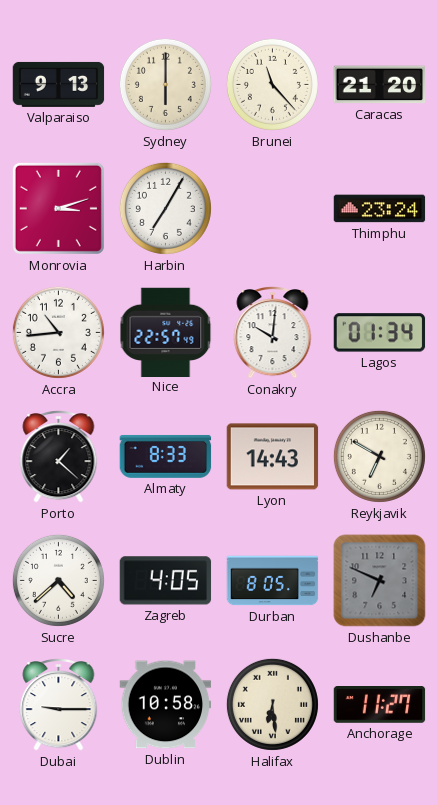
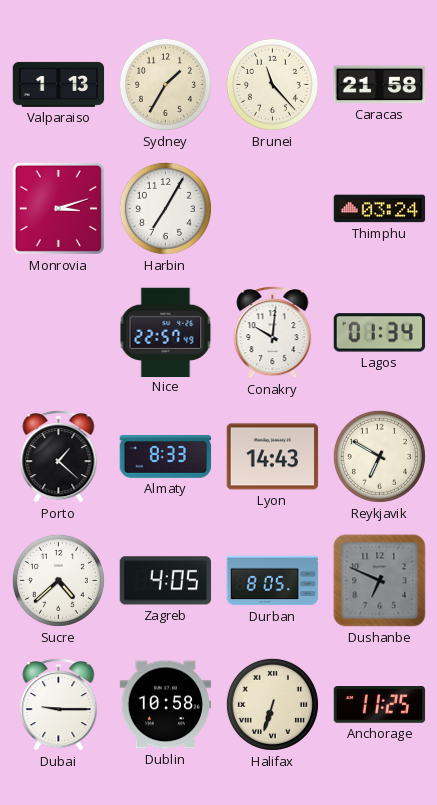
Valparaiso: 9:13 -> 1:13
Sydney: 6:00 -> 1:35
Caracas: 21:20 -> 21:58
Thimphu: 23:24 -> 03:24
Accra: 10:44 -> none
Halifax: 6:29 -> 6:33
Anchorage: 11:27 -> 11:25
